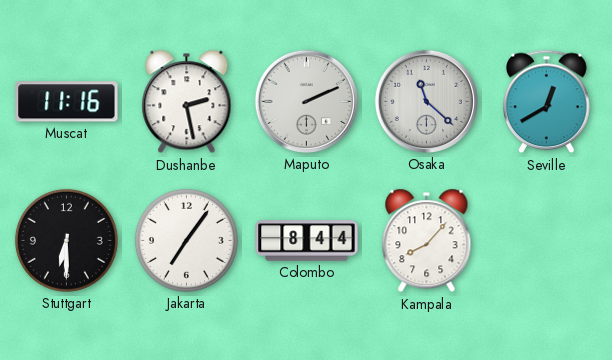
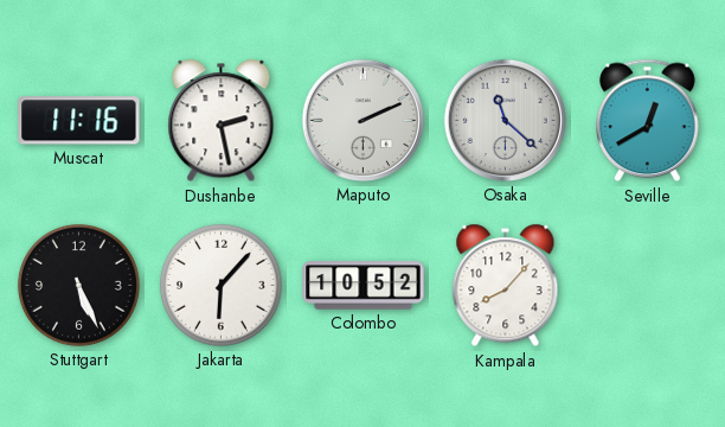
Stuttgart: 6:30 -> 5:26
Jakarta: 7:06 -> 6:07
Colombo: 8:44 -> 10:52
